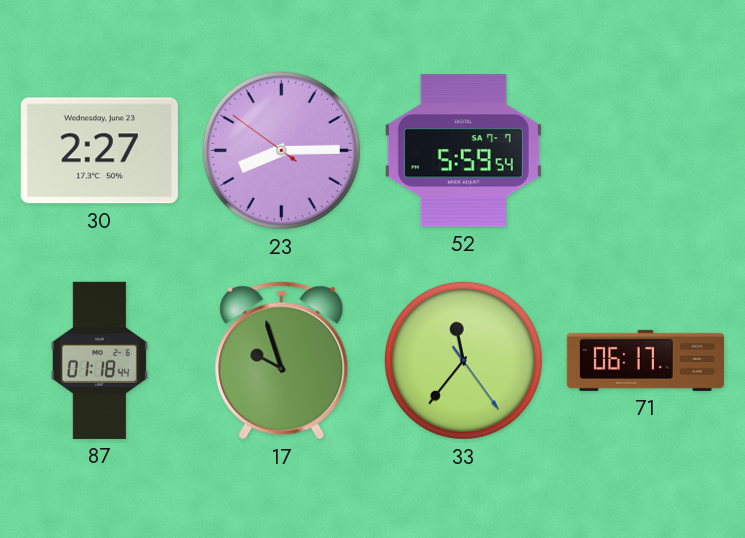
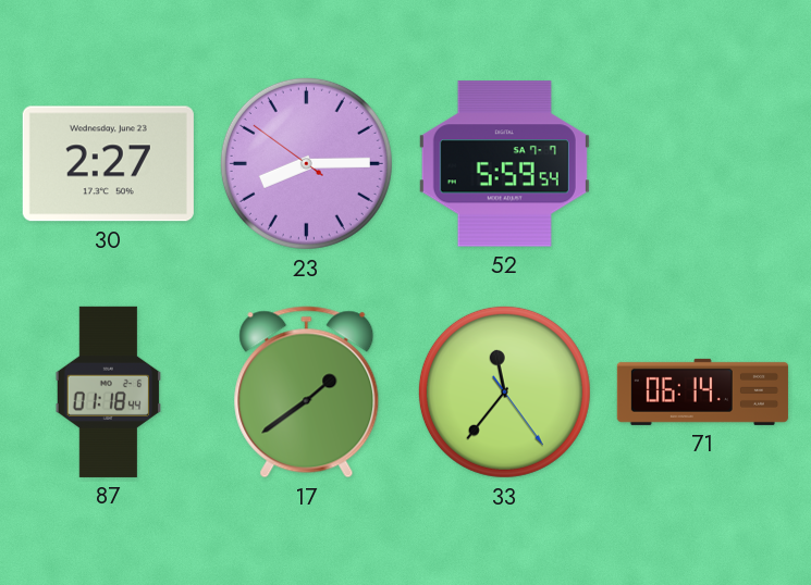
17: 9:57 -> 1:39
71: 06:17 -> 06:14
